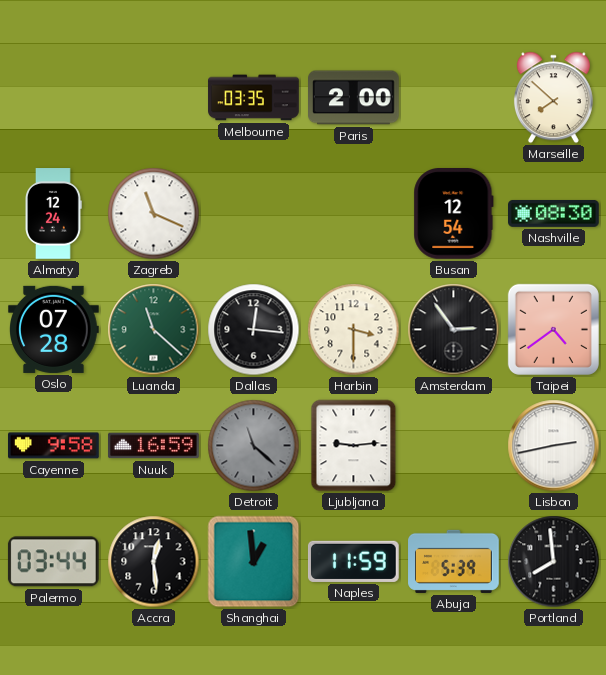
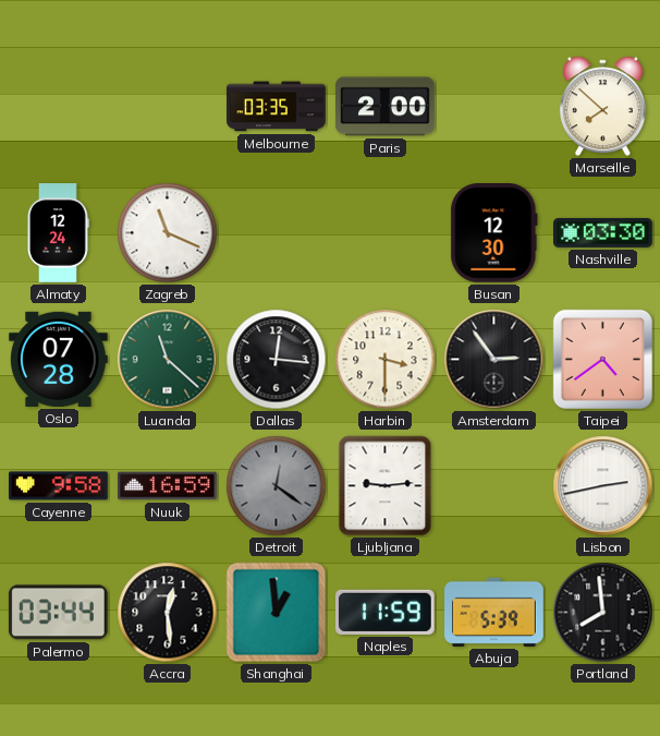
Busan: 12:54 -> 12:30
Nashville: 08:30 -> 03:30
Detroit: 11:22 -> 12:21
